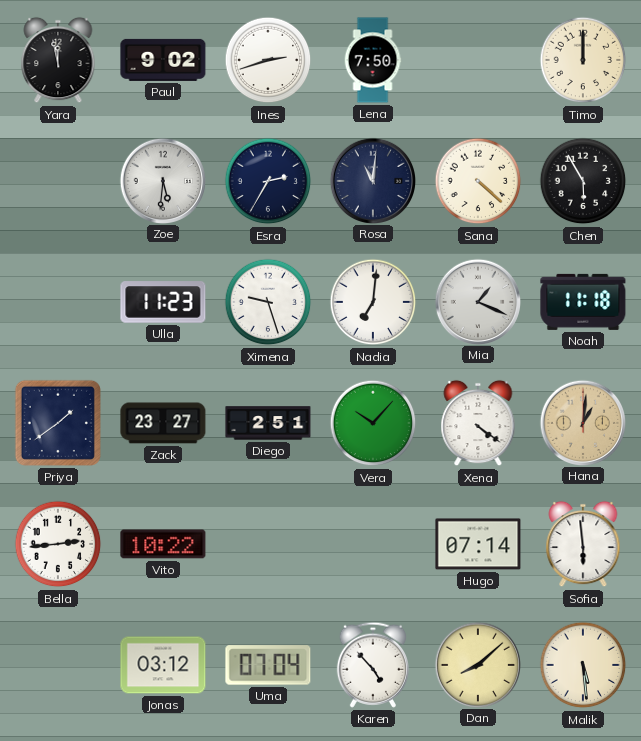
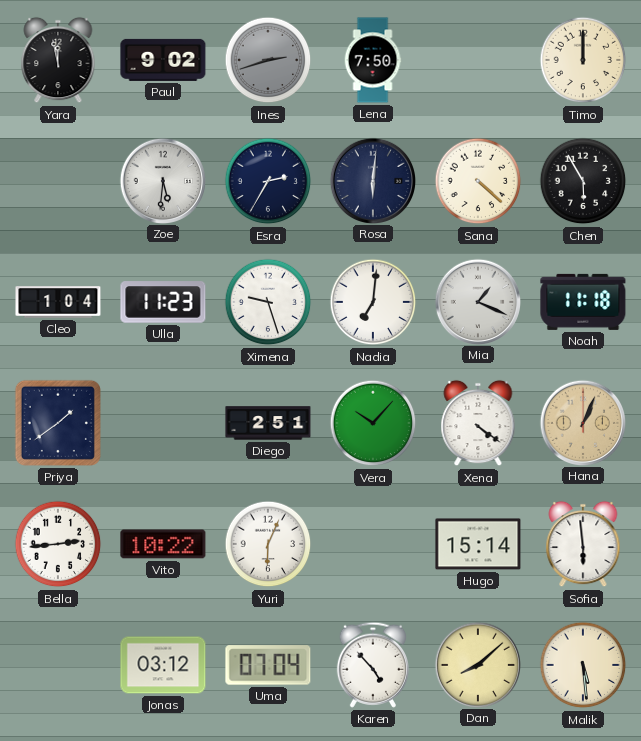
Ines dial: white -> grey
Rosa: 11:01 -> 6:01
Cleo: none -> 1:04
Zack: 23:27 -> none
Hana: 1:01 -> 1:04
Yuri: none -> 6:04
Hugo: 07:14 -> 15:14
